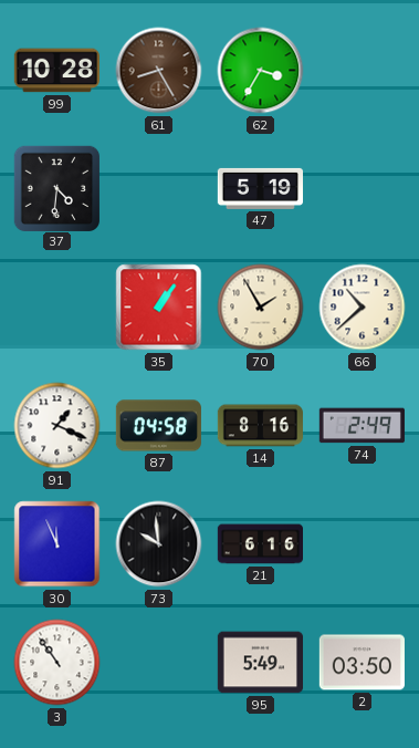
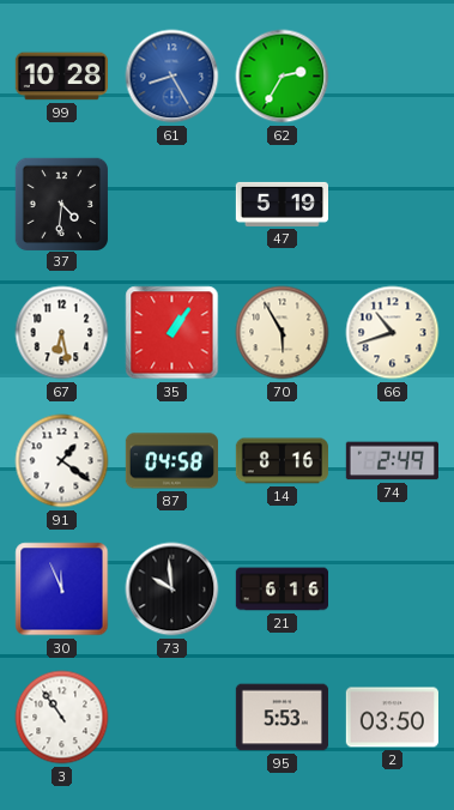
61 dial: brown -> blue
62: 3:35 -> 2:35
67: none -> 6:28
70: 1:55 -> 5:55
66: 10:38 -> 10:42
91: 1:19 -> 1:21
95: 5:49 -> 5:53
